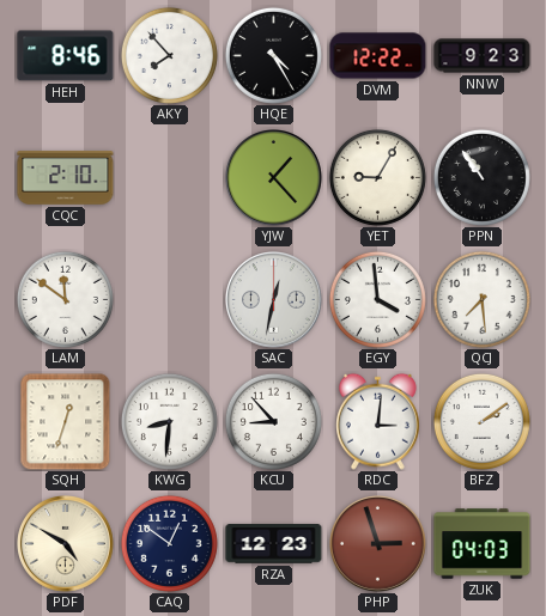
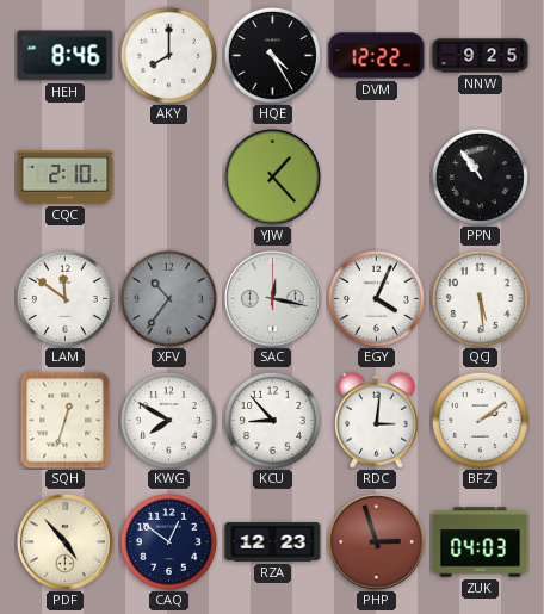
AKY: 7:53 -> 8:00
NNW: 9:23 -> 9:25
YET: 9:05 -> none
XFV: none -> 10:36
SAC: 12:32 -> 12:17
EGY: 3:59 -> 4:04
QCJ: 7:29 -> 5:29
KWG: 8:31 -> 7:50
PDF: 4:50 -> 4:53
